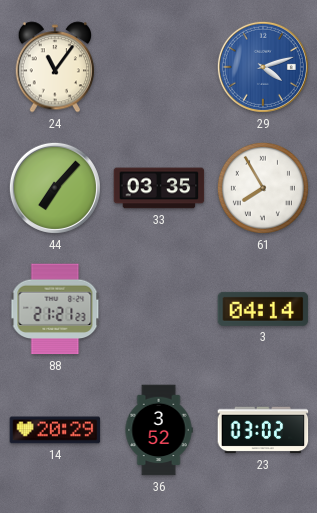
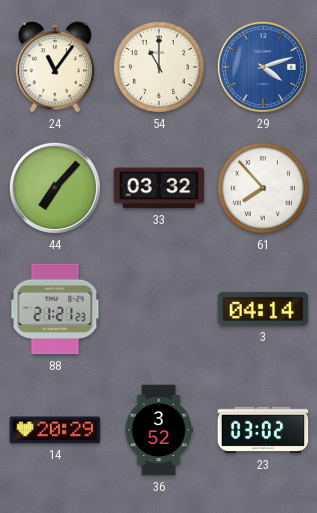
54: none -> 11:00
33: 03:35 -> 03:32
61: 7:55 -> 7:53
